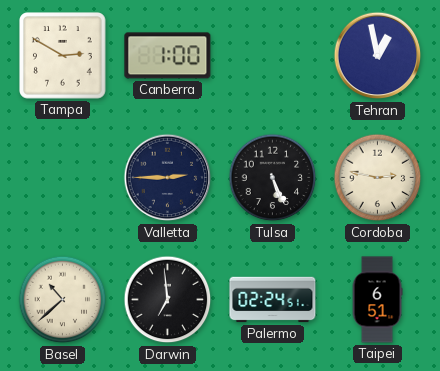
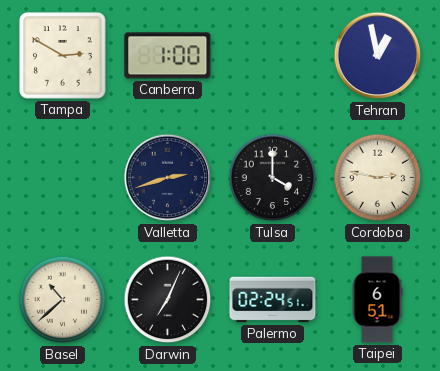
Valletta: 2:45 -> 2:42
Tulsa: 5:26 -> 4:00
Darwin: 6:59 -> 7:04
